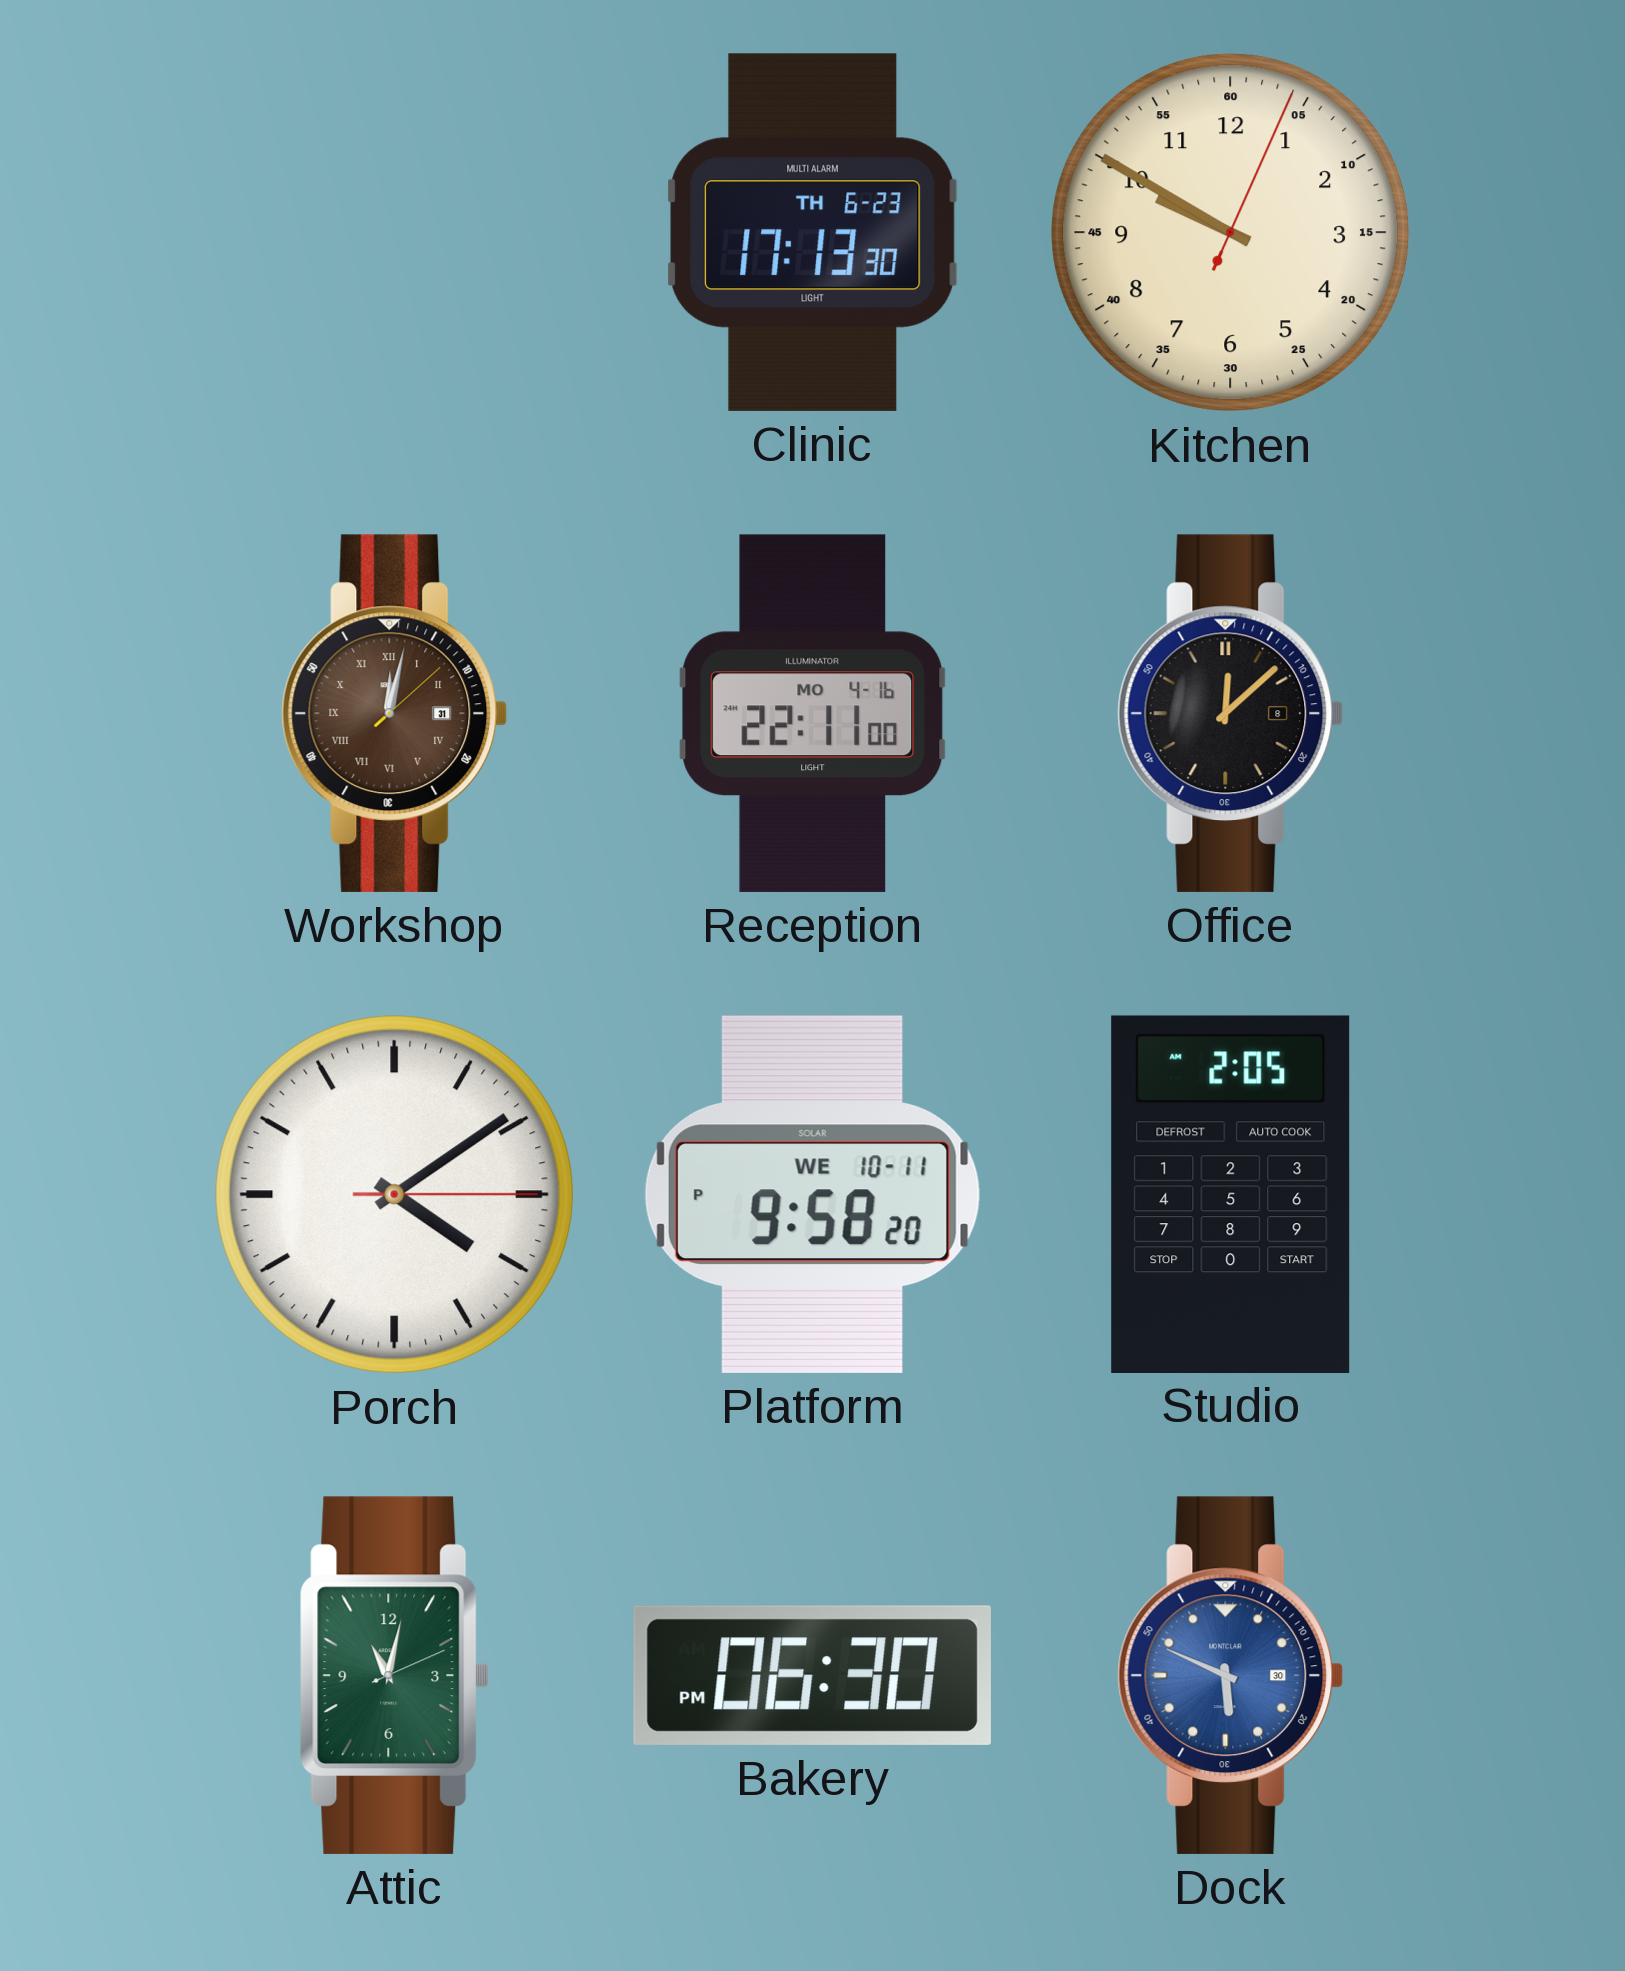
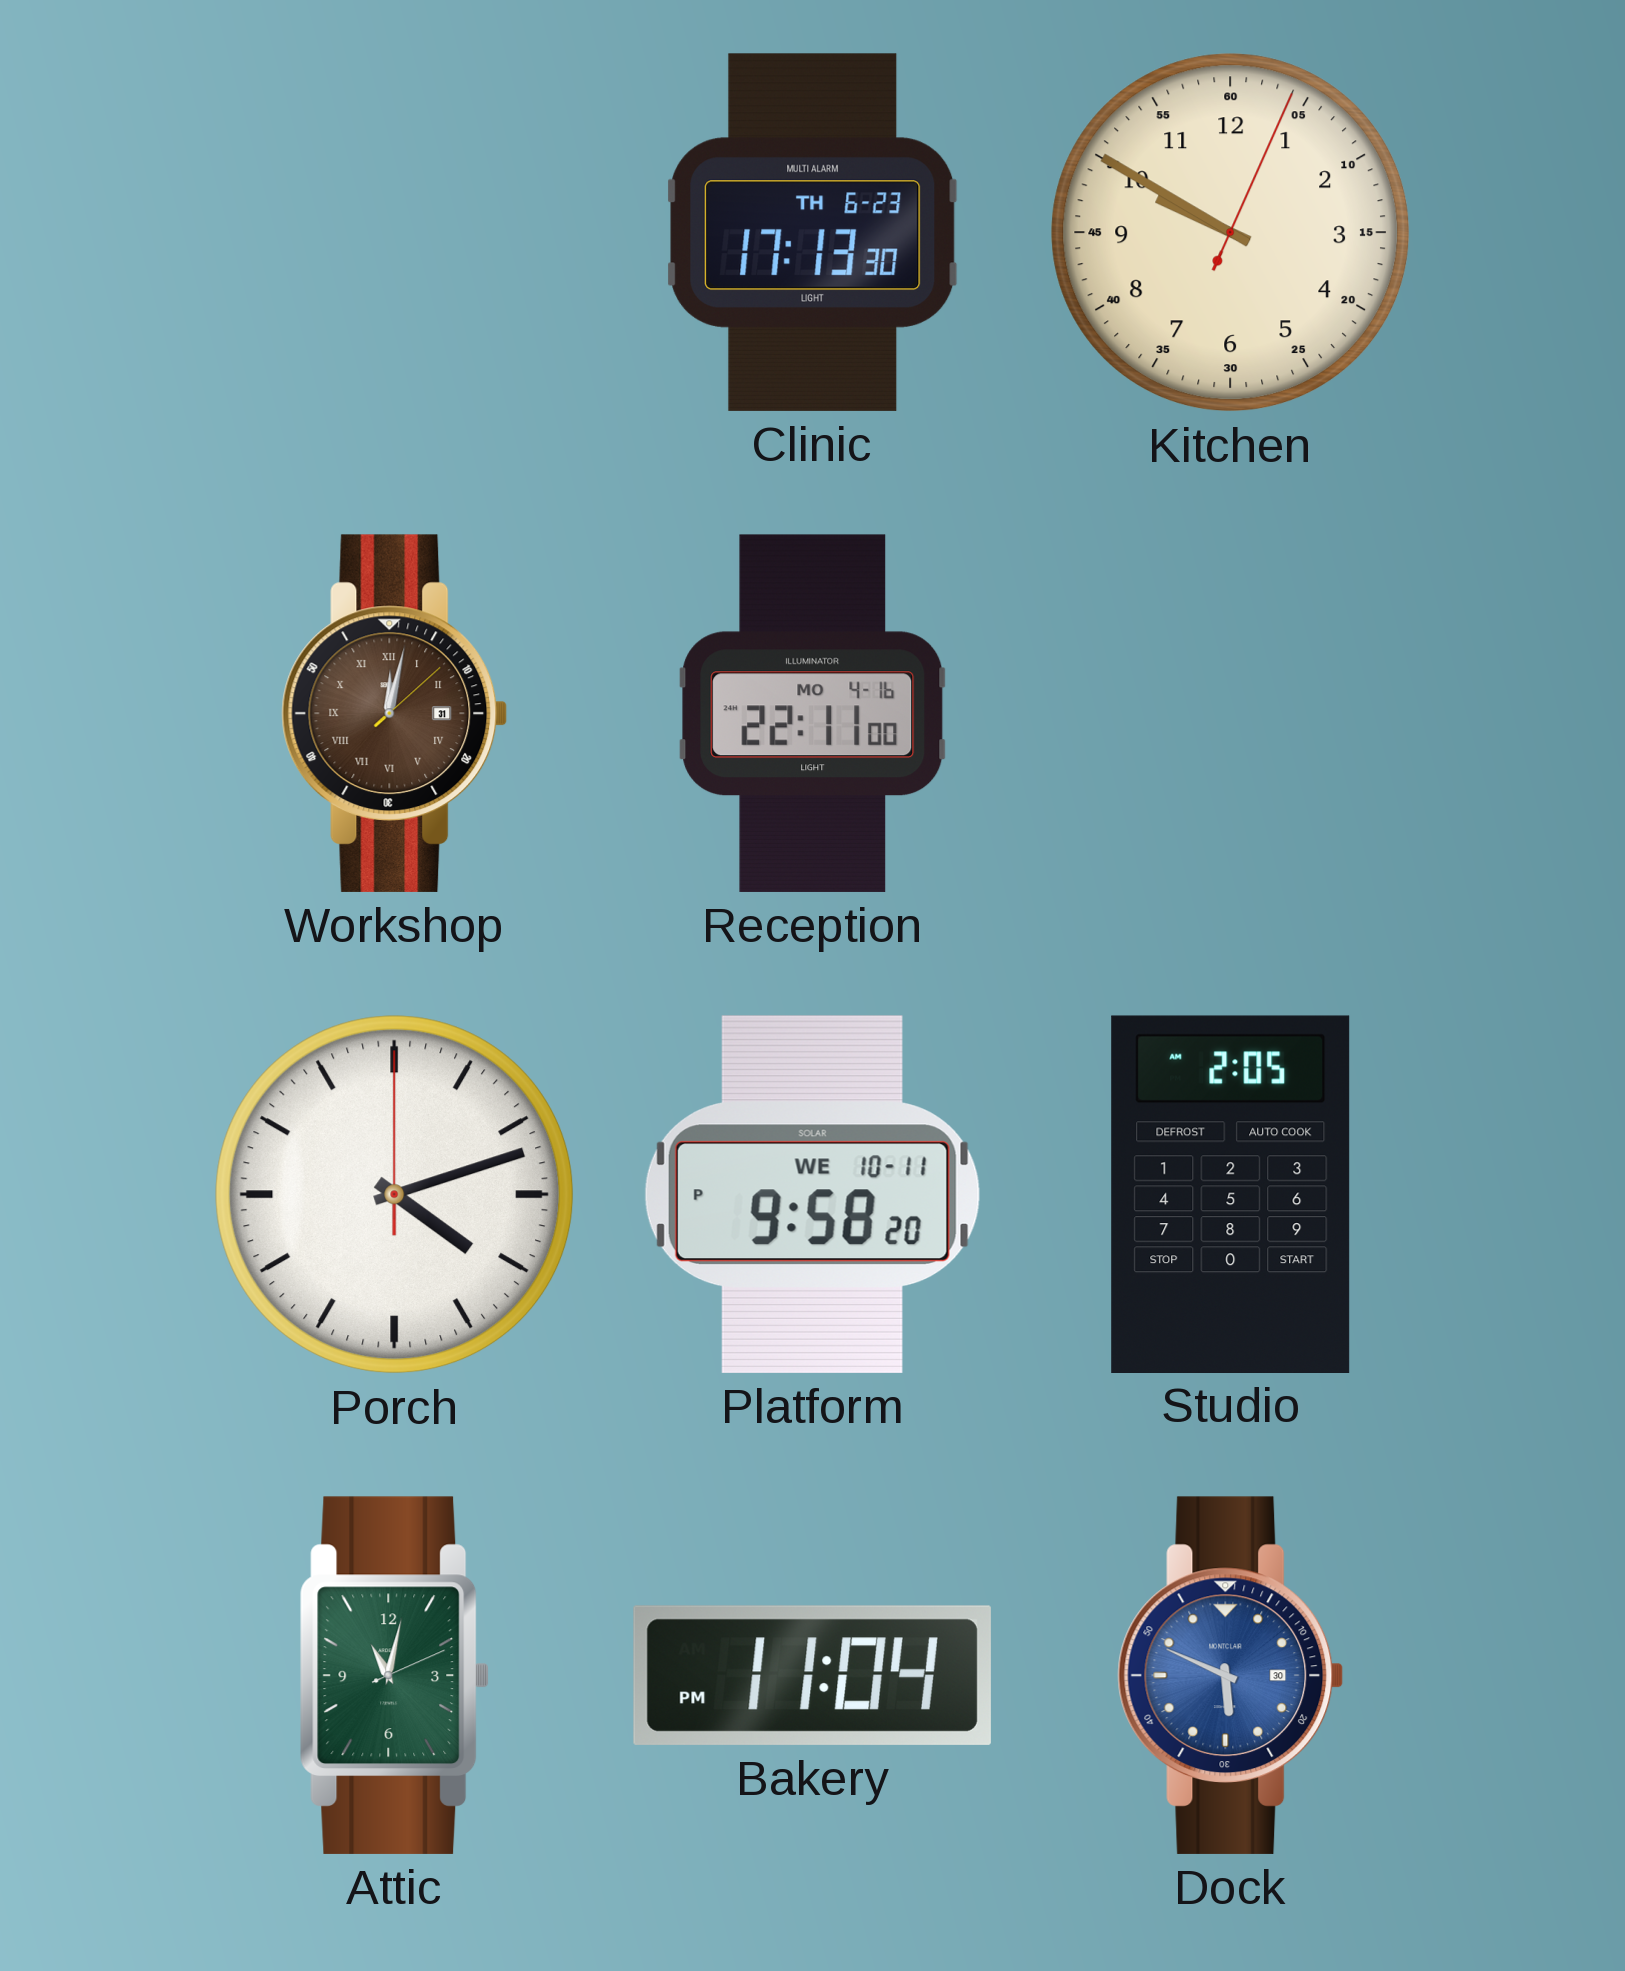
Office: 12:08 -> none
Porch: 4:09 -> 4:12
Bakery: 06:30 -> 11:04
